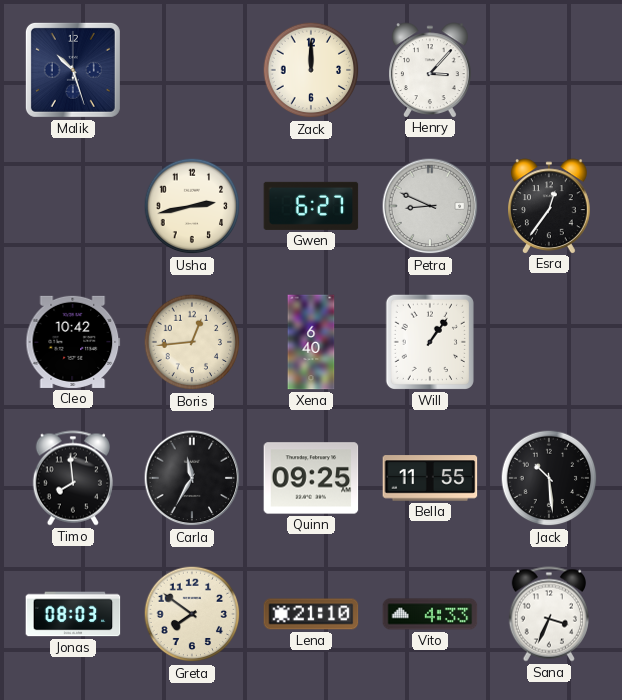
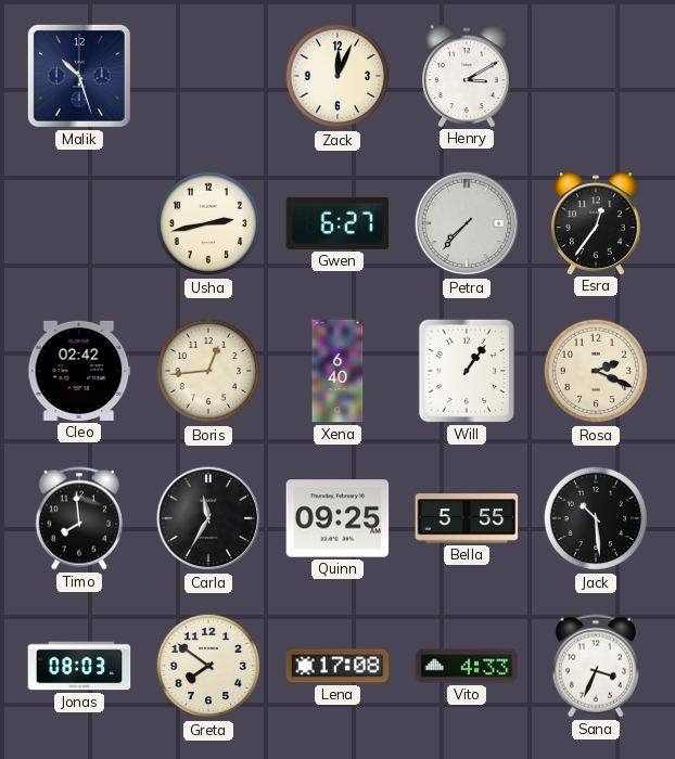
Zack: 12:00 -> 12:04
Henry: 3:07 -> 3:10
Petra: 8:49 -> 7:37
Cleo: 10:42 -> 02:42
Rosa: none -> 2:19
Bella: 11:55 -> 5:55
Lena: 21:10 -> 17:08
